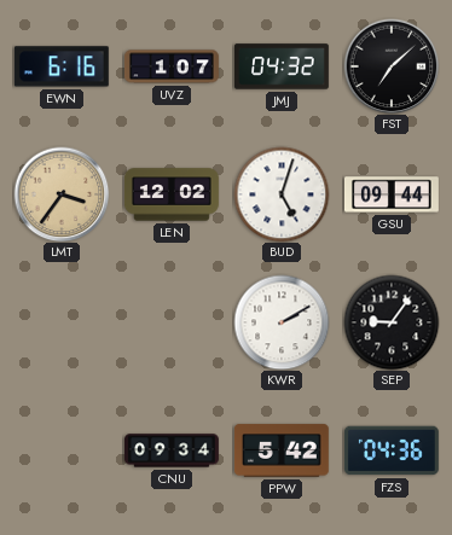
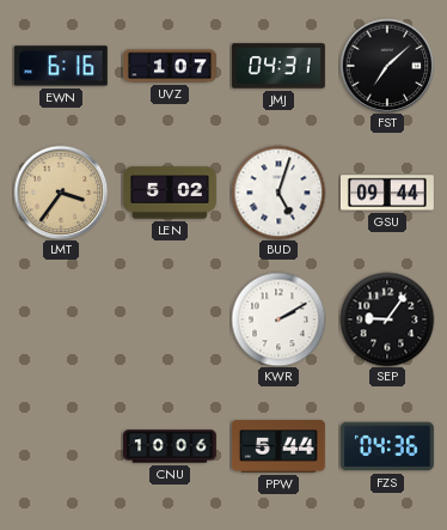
JMJ: 04:32 -> 04:31
LEN: 12:02 -> 5:02
CNU: 09:34 -> 10:06
PPW: 5:42 -> 5:44
